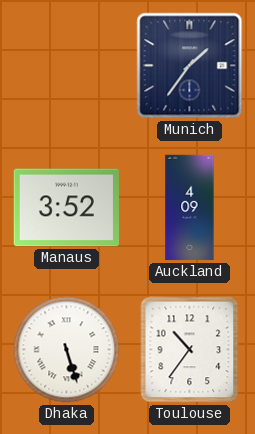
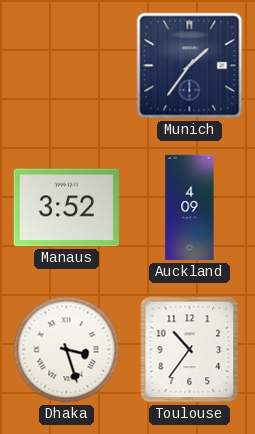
Dhaka: 5:27 -> 3:27
